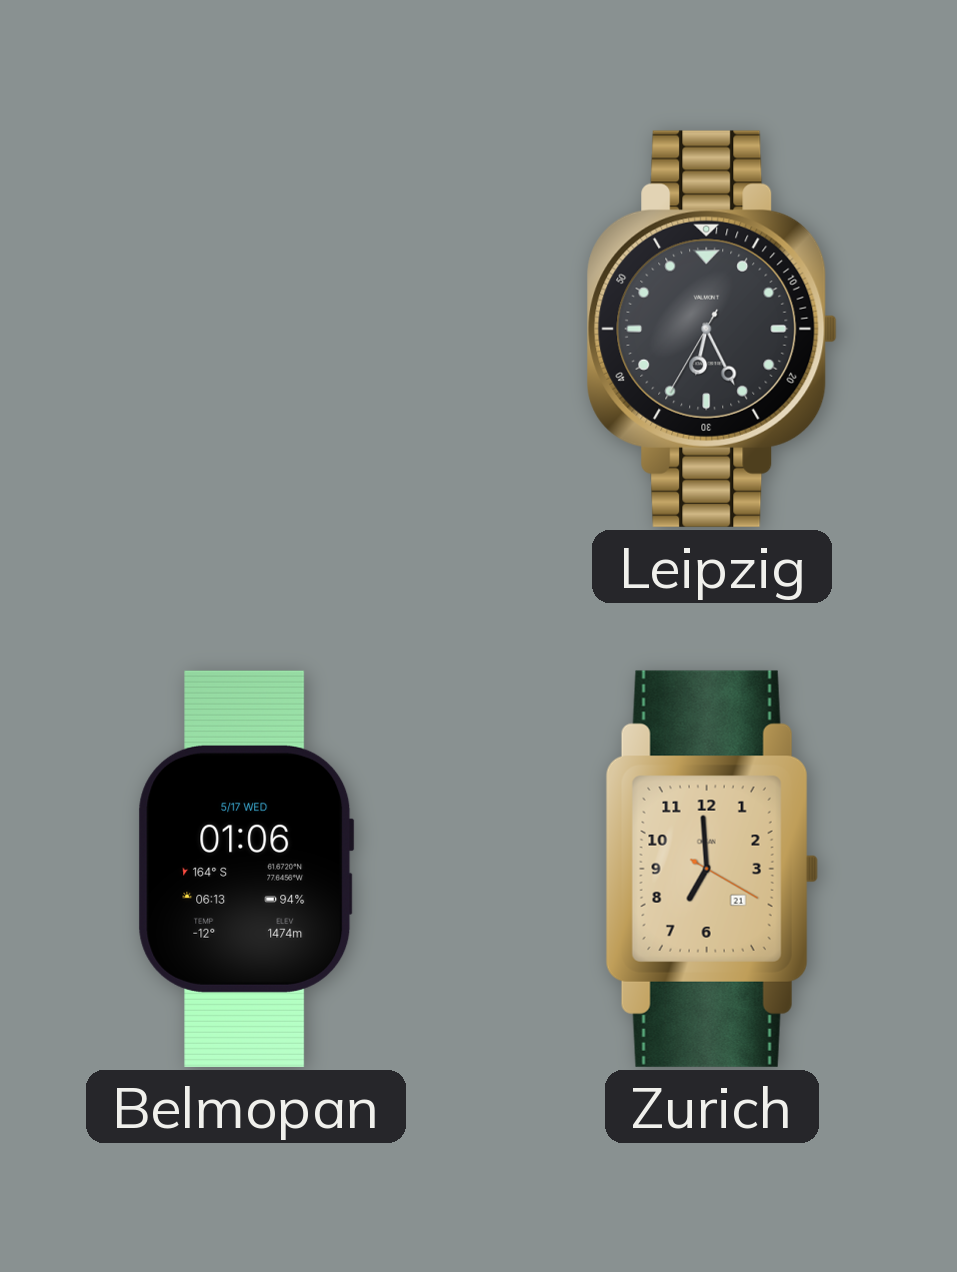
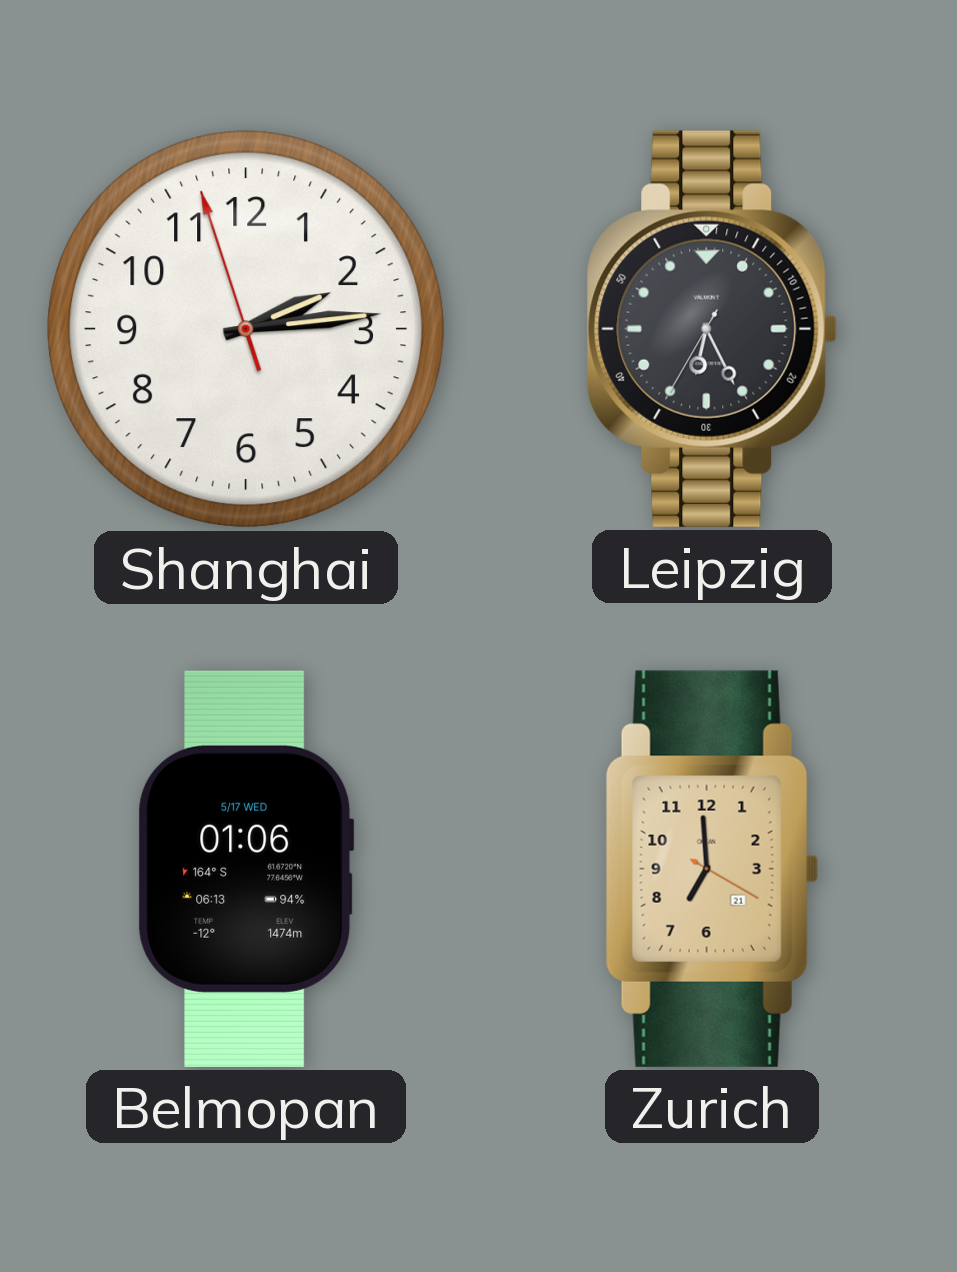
Shanghai: none -> 2:13
